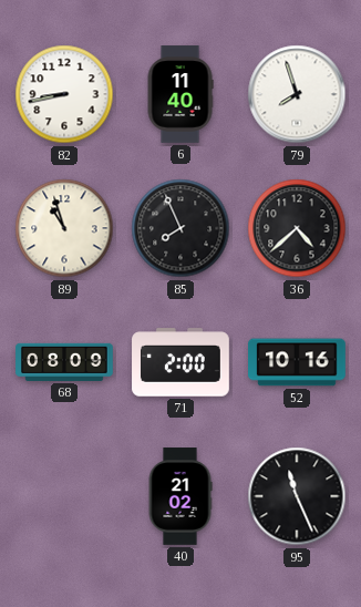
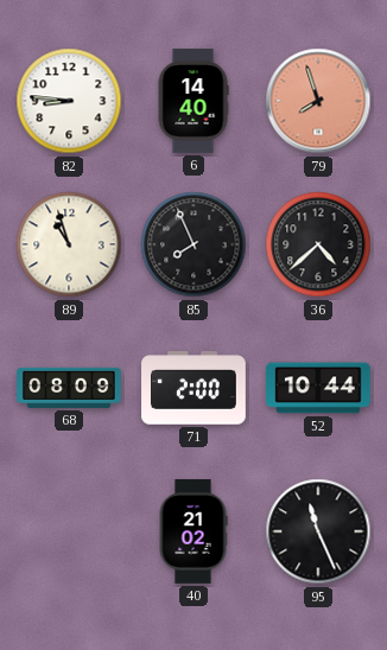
82: 8:43 -> 8:46
6: 11:40 -> 14:40
79 dial: white -> salmon
52: 10:16 -> 10:44
